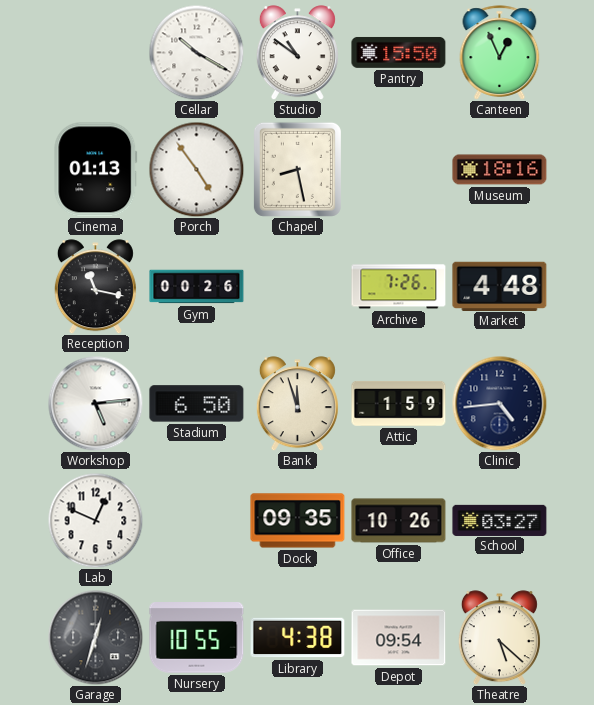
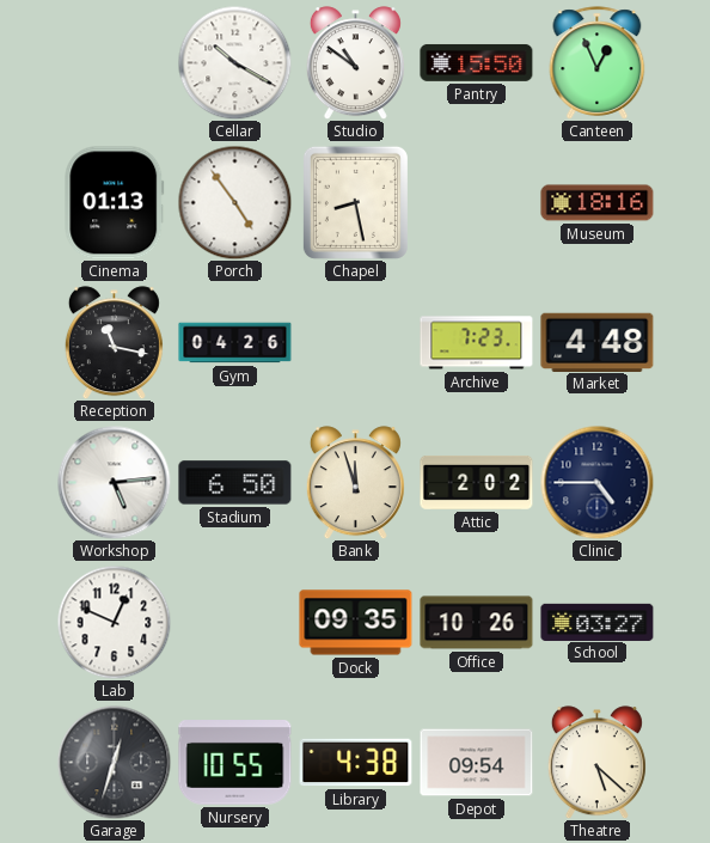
Gym: 00:26 -> 04:26
Archive: 7:26 -> 7:23
Attic: 1:59 -> 2:02
Clinic: 4:44 -> 4:45
